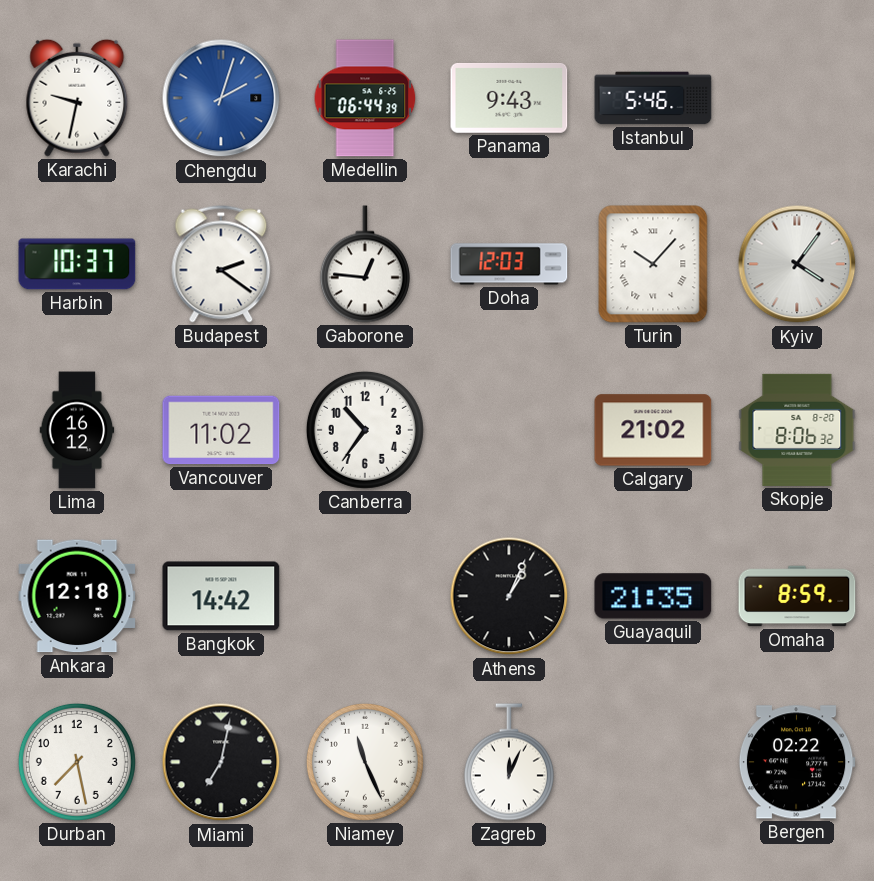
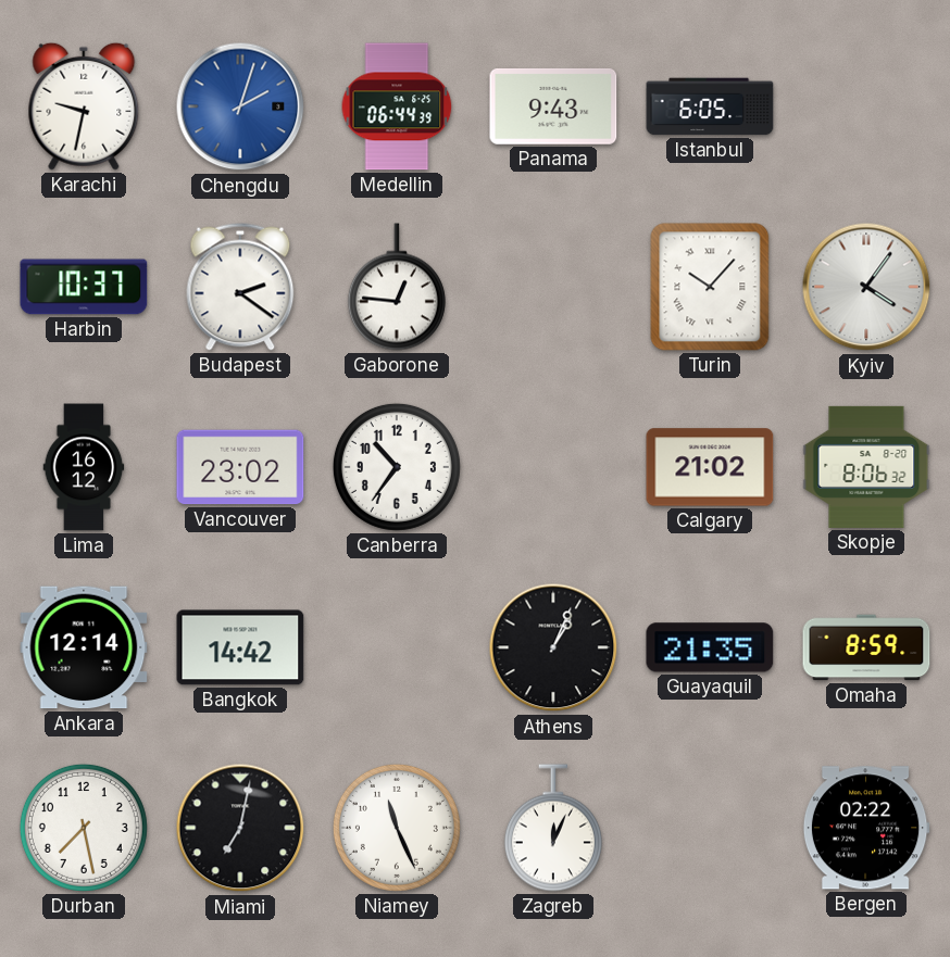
Istanbul: 5:46 -> 6:05
Doha: 12:03 -> none
Vancouver: 11:02 -> 23:02
Ankara: 12:18 -> 12:14
